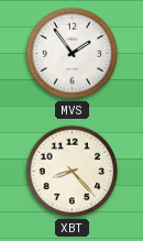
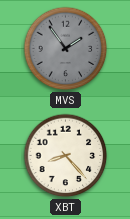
MVS dial: white -> grey
